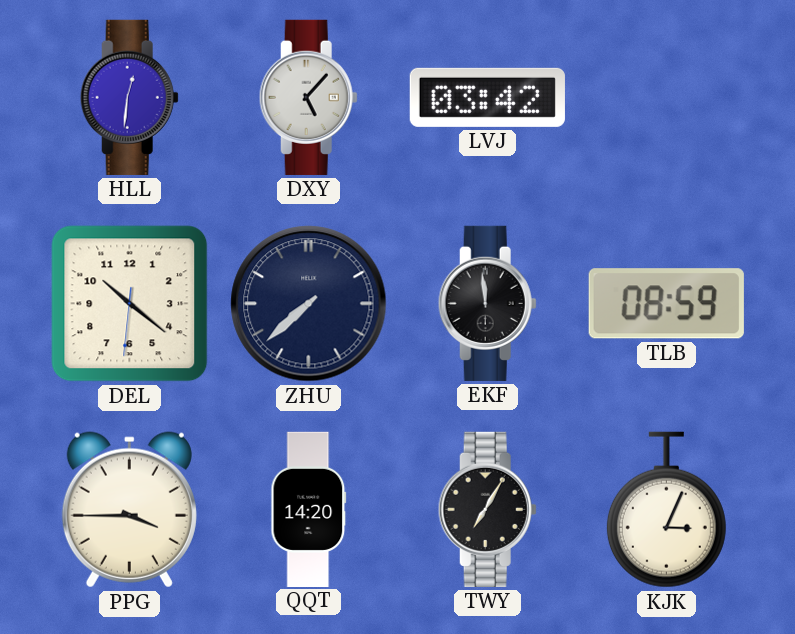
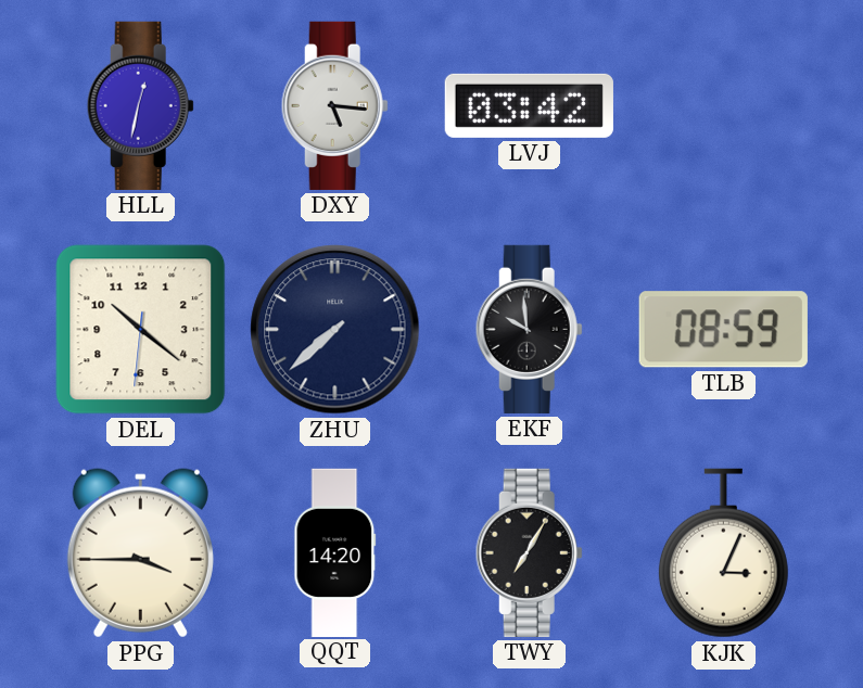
HLL: 12:31 -> 12:32
DXY: 5:07 -> 5:16
EKF: 11:59 -> 9:59
